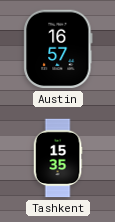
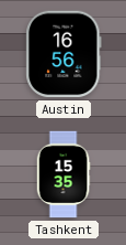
Austin: 16:57 -> 16:56
